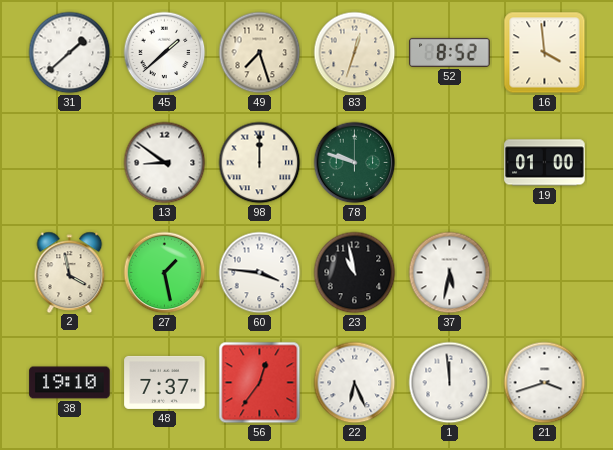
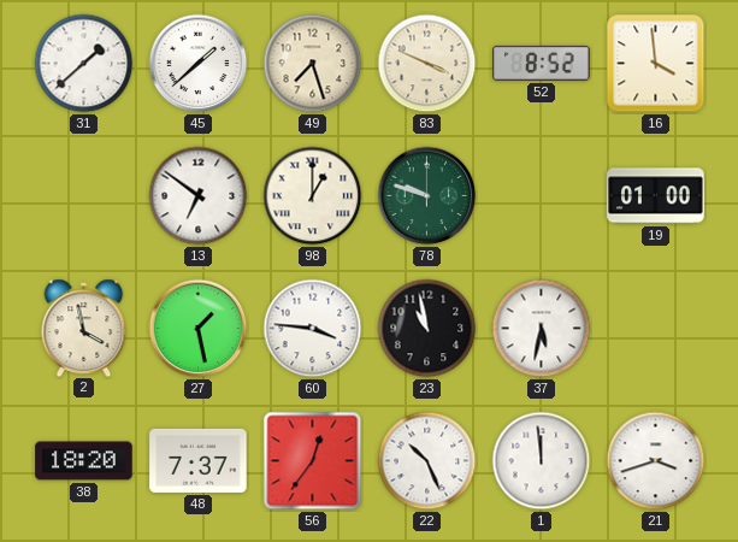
83: 12:33 -> 3:49
13: 8:51 -> 6:51
98: 12:00 -> 1:00
38: 19:10 -> 18:20
22: 6:26 -> 10:26
